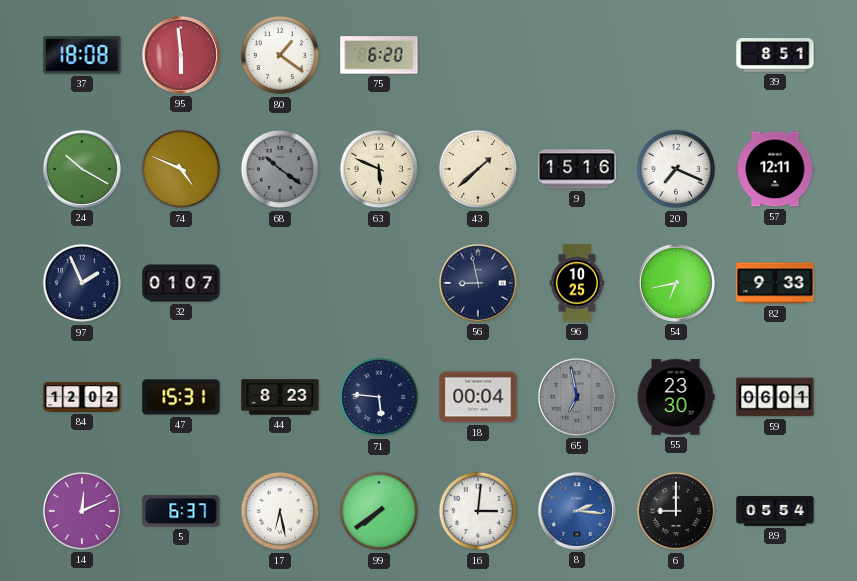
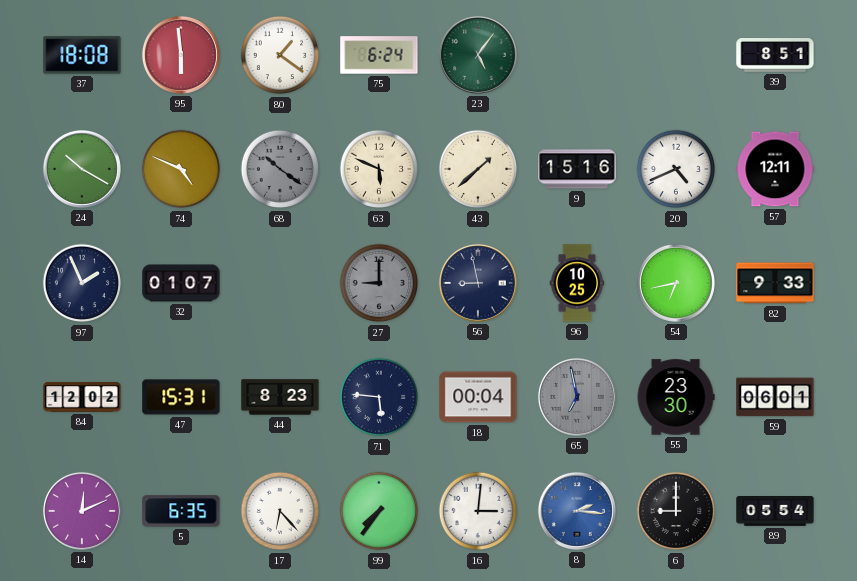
75: 6:20 -> 6:24
23: none -> 5:06
20: 7:19 -> 4:41
27: none -> 9:00
5: 6:37 -> 6:35
17: 6:28 -> 6:23
99: 7:39 -> 7:36
